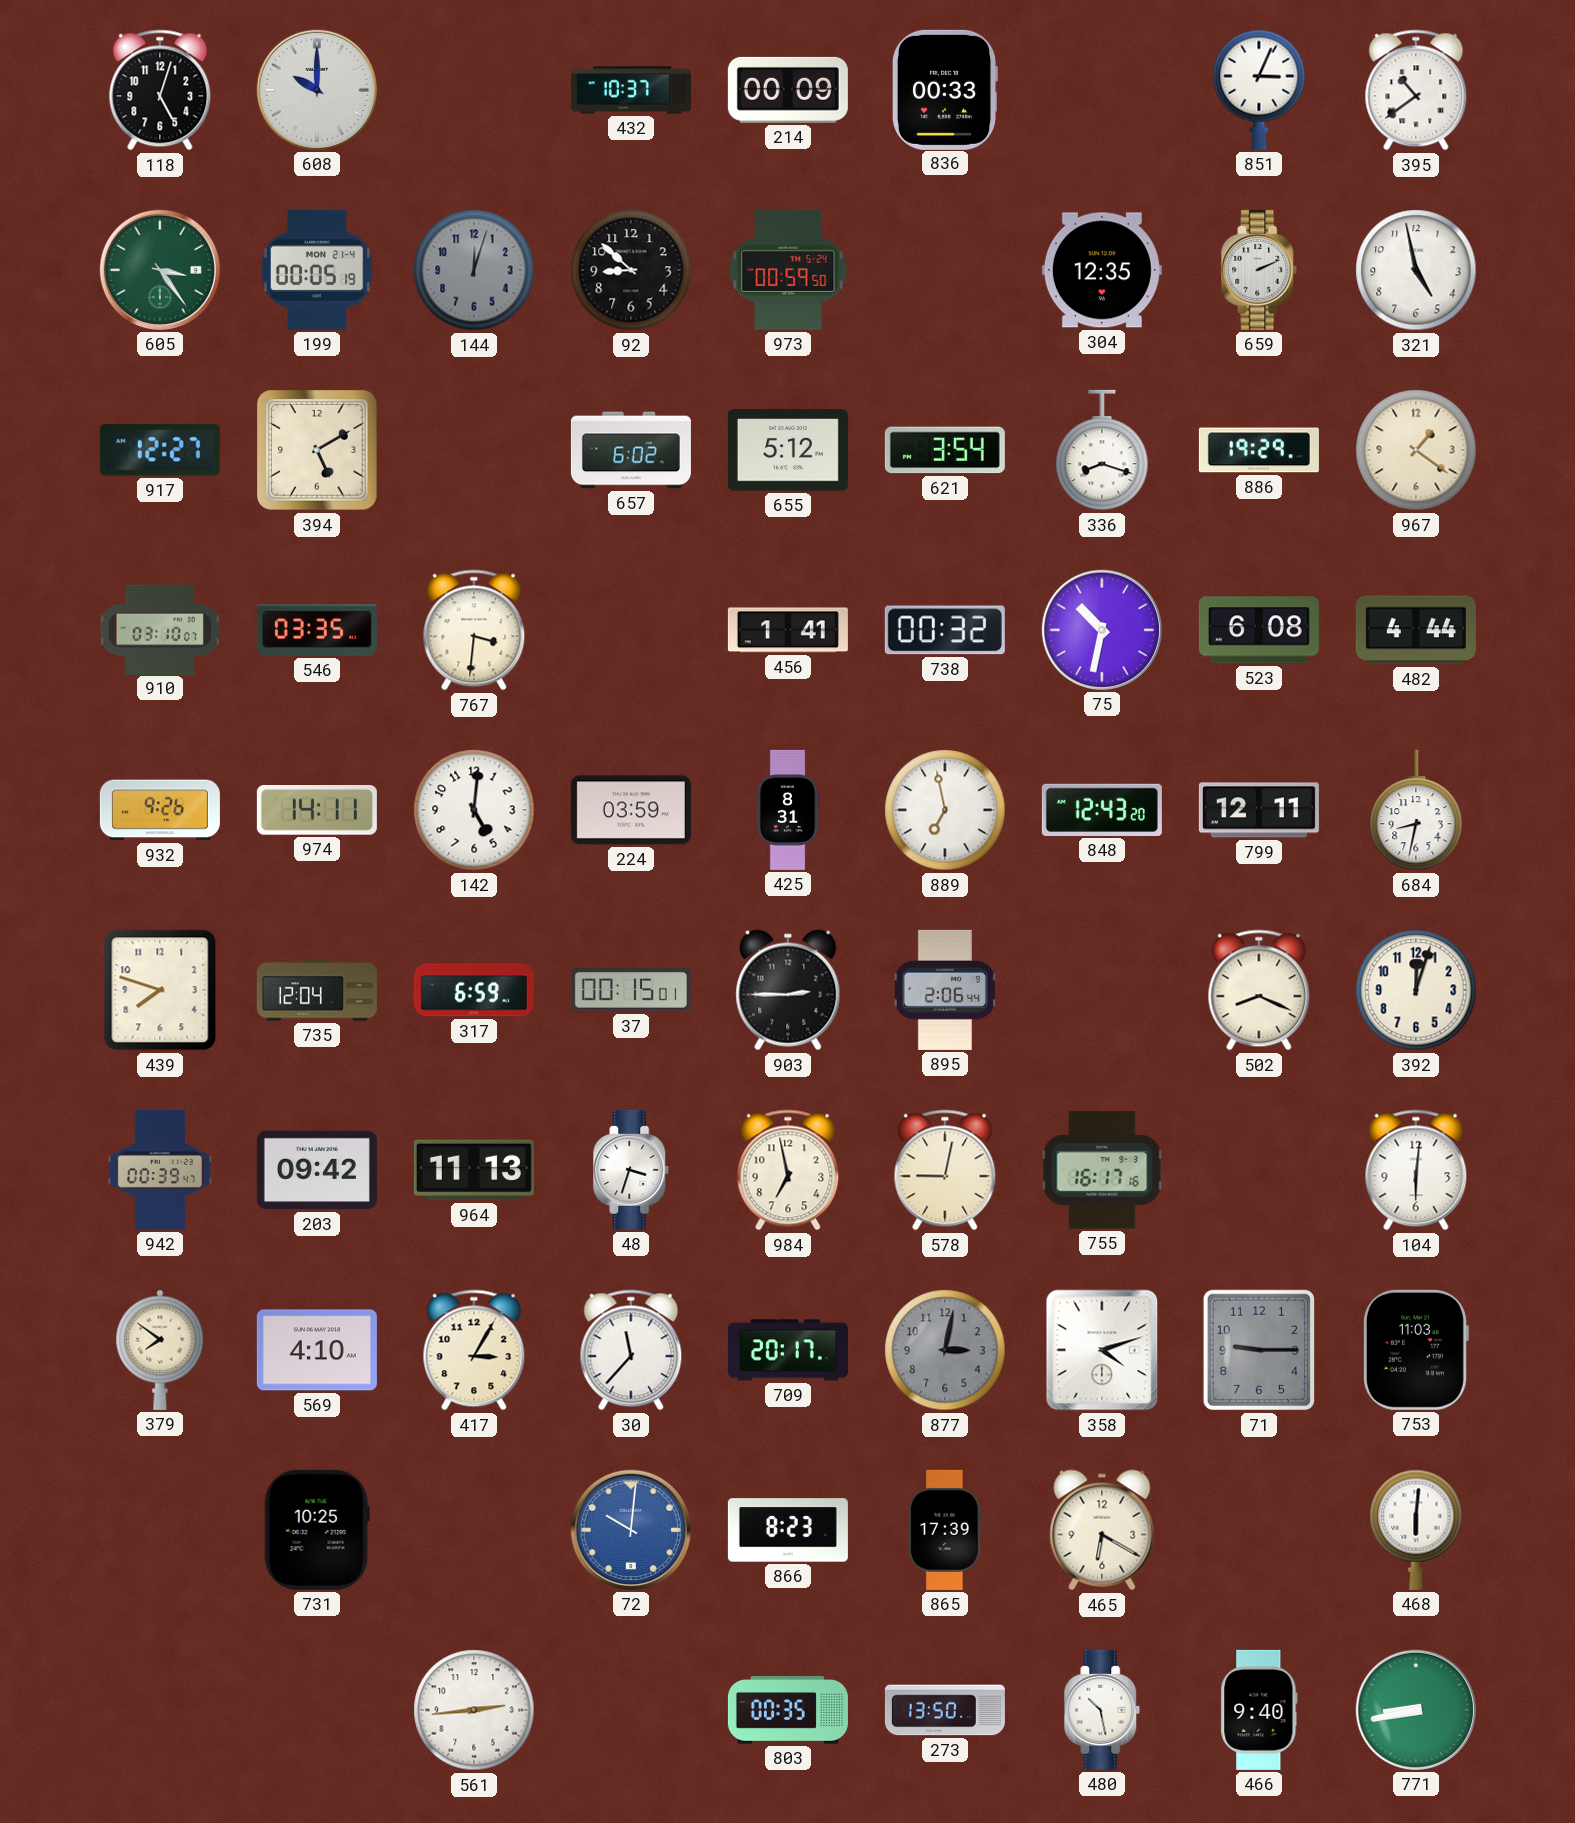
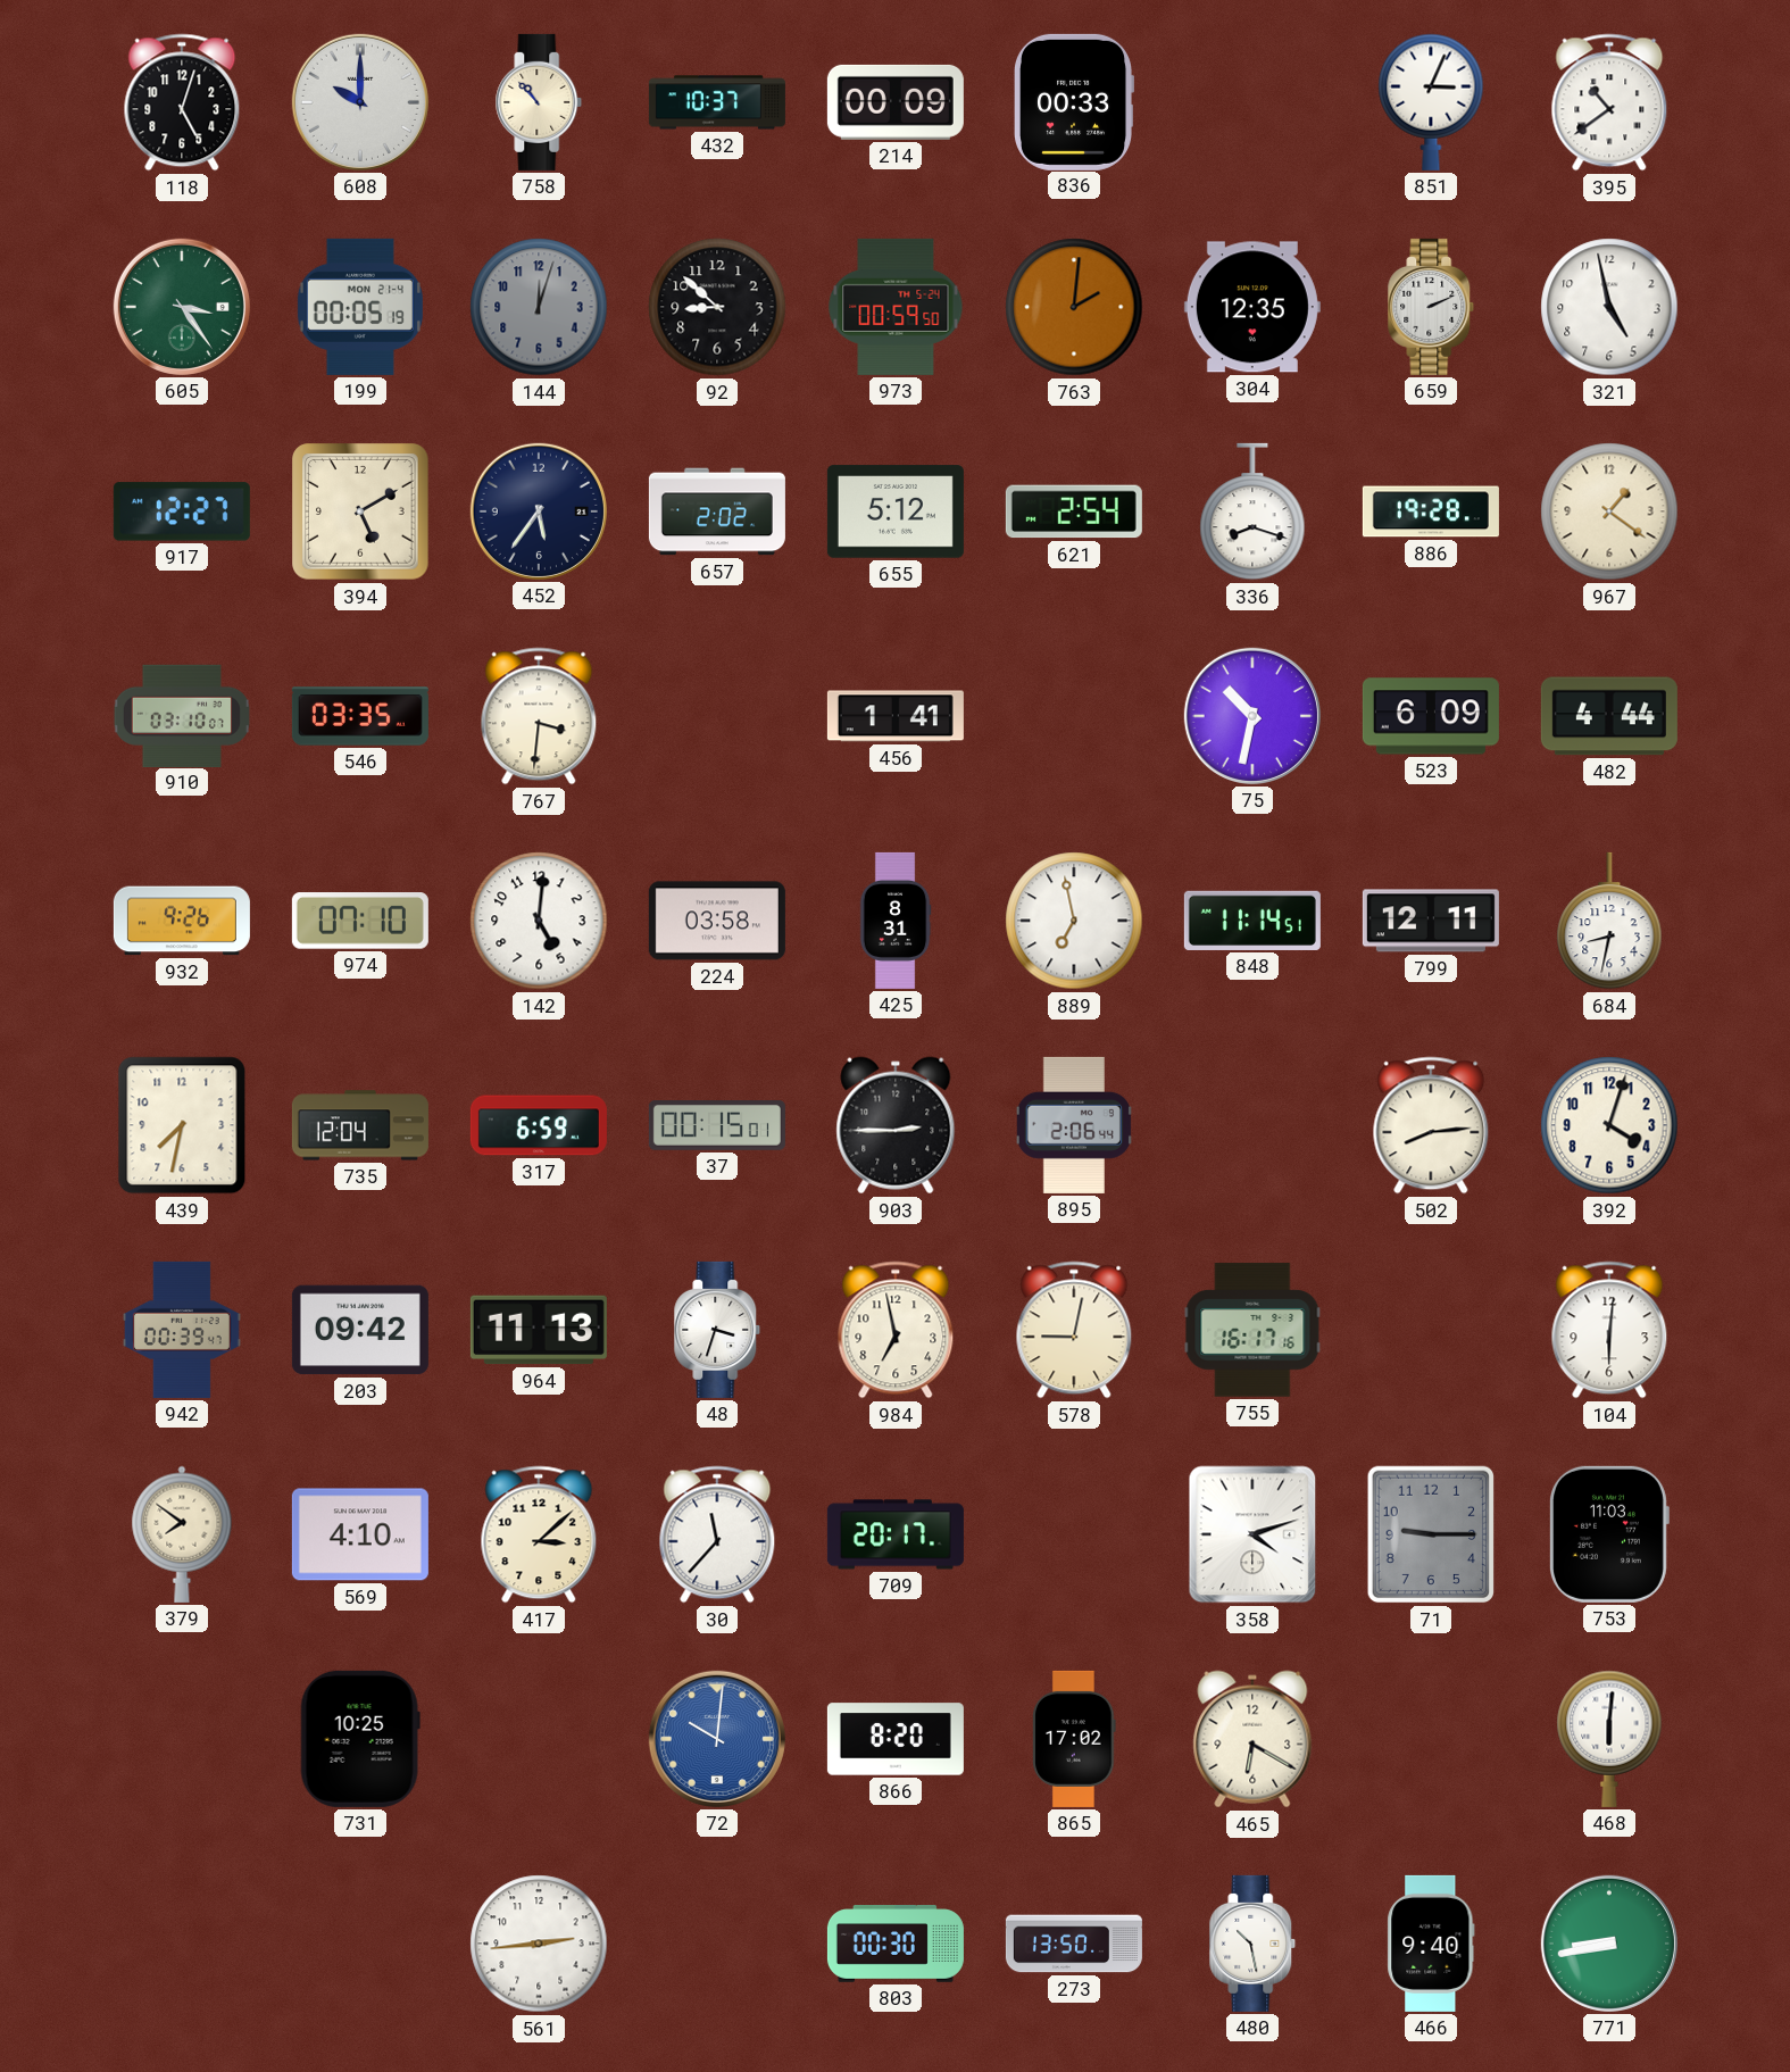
758: none -> 10:53
763: none -> 2:01
452: none -> 5:36
657: 6:02 -> 2:02
621: 3:54 -> 2:54
886: 19:29 -> 19:28
738: 00:32 -> none
523: 6:08 -> 6:09
974: 14:11 -> 07:10
224: 03:59 -> 03:58
848: 12:43 -> 11:14
439: 7:48 -> 7:32
502: 8:19 -> 8:14
392: 12:03 -> 4:03
417: 3:05 -> 3:08
877: 3:02 -> none
866: 8:23 -> 8:20
865: 17:39 -> 17:02
803: 00:35 -> 00:30
